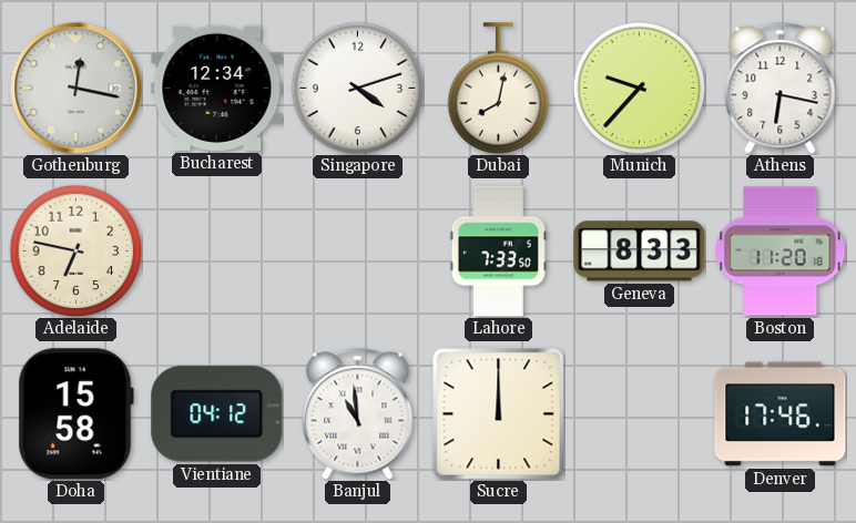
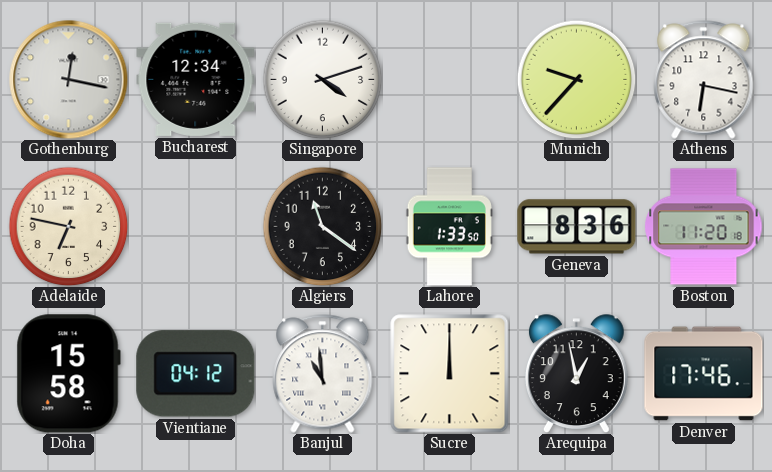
Dubai: 8:02 -> none
Algiers: none -> 11:21
Lahore: 7:33 -> 1:33
Geneva: 8:33 -> 8:36
Arequipa: none -> 12:58
